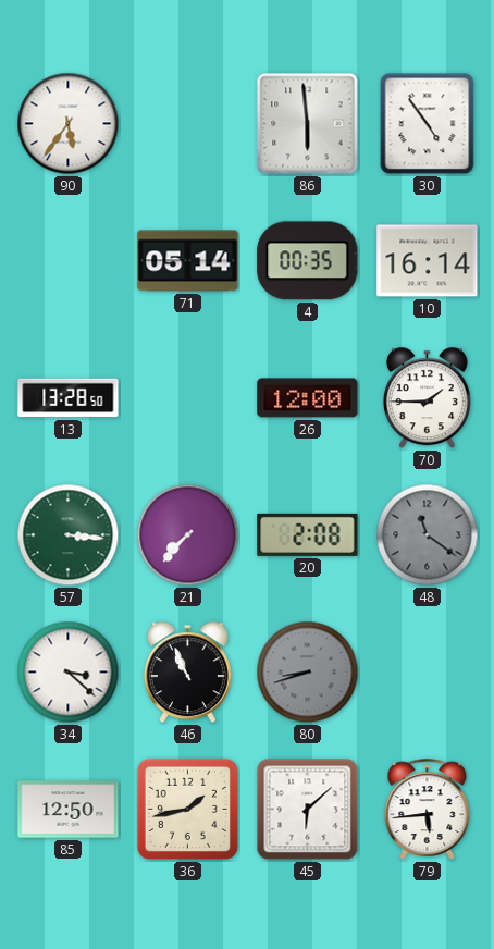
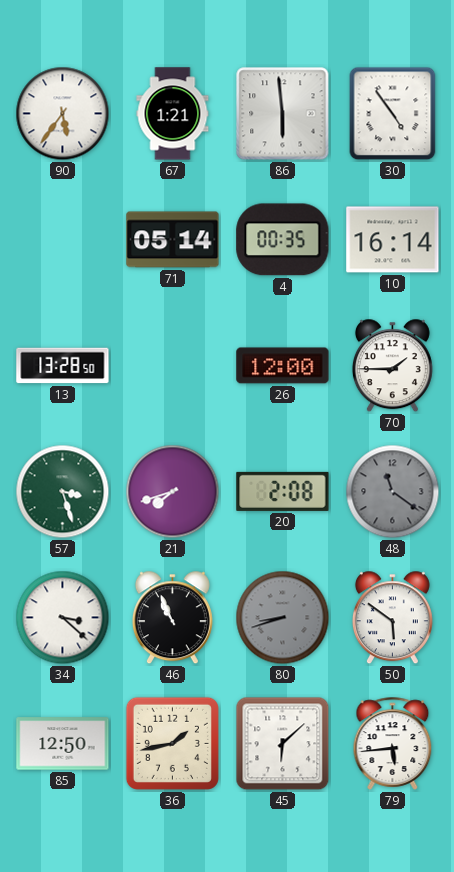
67: none -> 1:21
57: 3:16 -> 3:27
21: 7:37 -> 7:42
50: none -> 5:51
